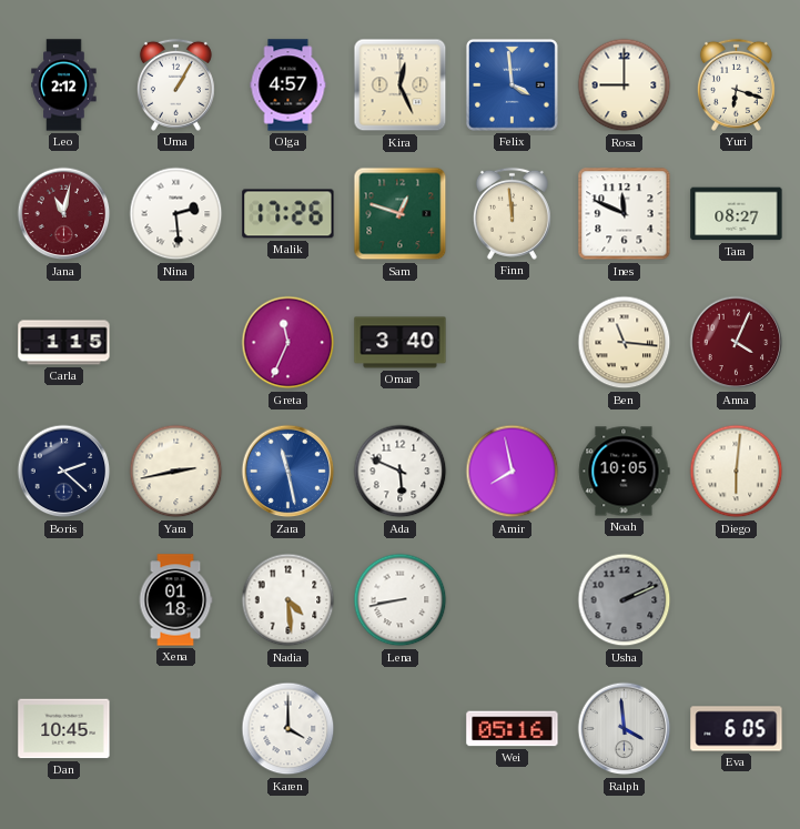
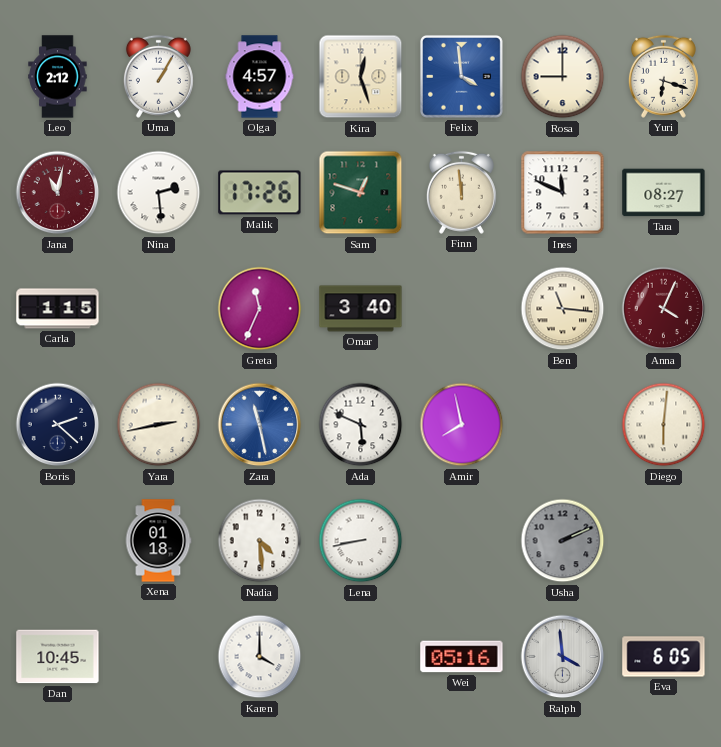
Kira: 12:26 -> 12:27
Noah: 10:05 -> none
